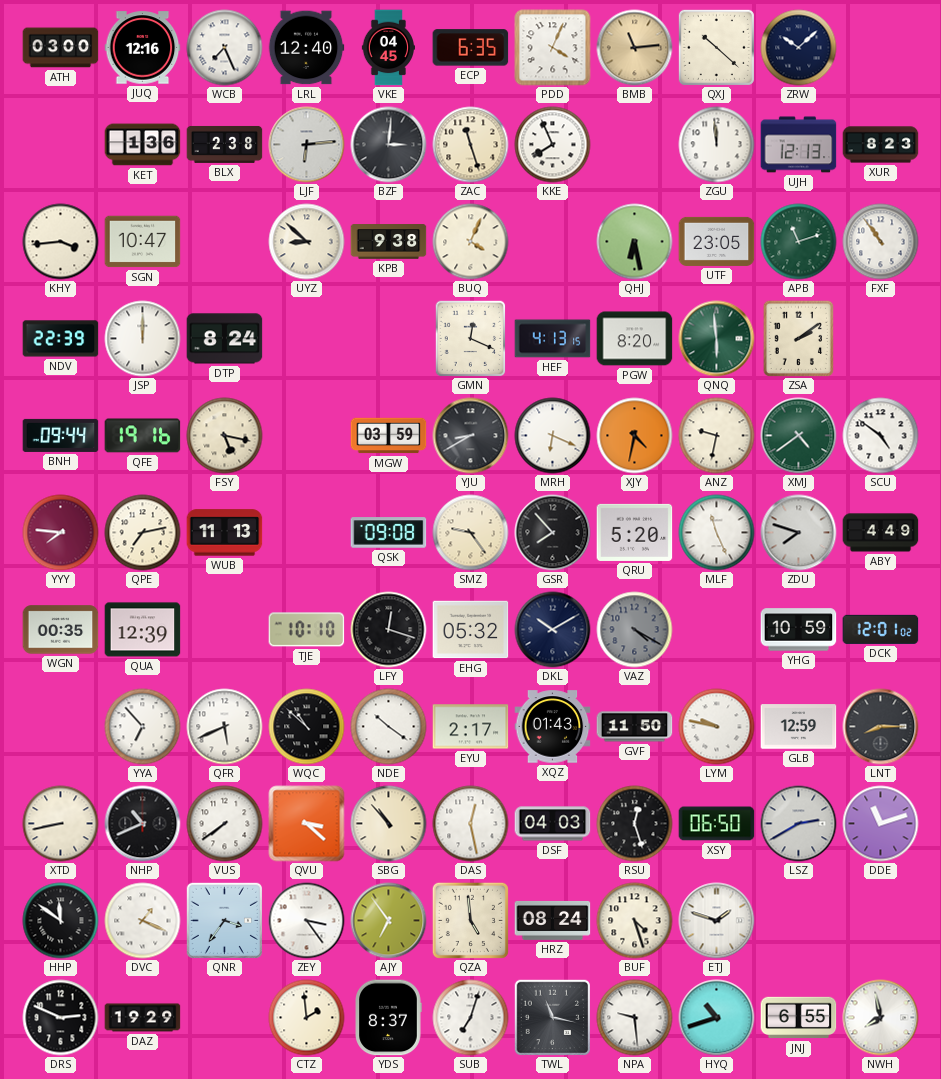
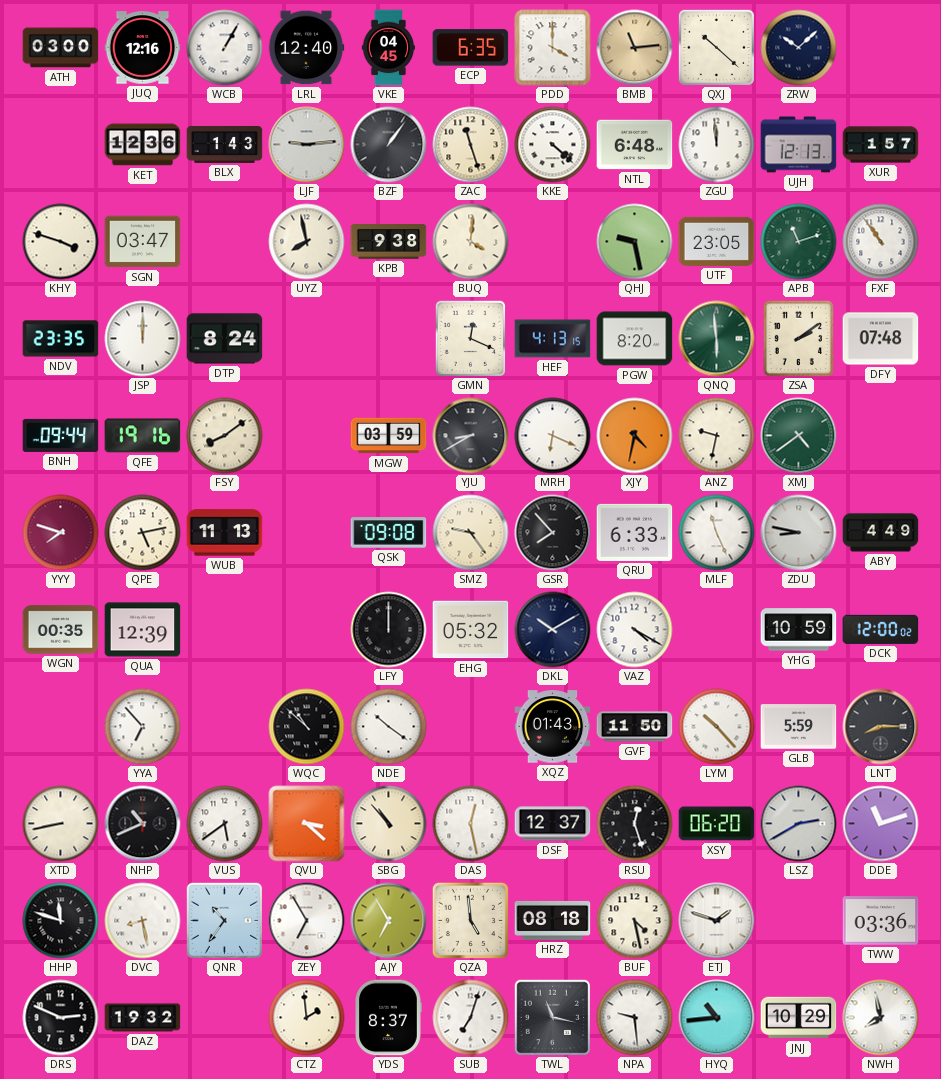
WCB: 7:26 -> 1:05
PDD: 4:04 -> 4:00
KET: 1:36 -> 12:36
BLX: 2:38 -> 1:43
LJF: 6:14 -> 9:14
BZF: 3:01 -> 1:06
KKE: 7:56 -> 4:22
NTL: none -> 6:48
XUR: 8:23 -> 1:57
KHY: 3:44 -> 3:48
SGN: 10:47 -> 03:47
UYZ: 8:52 -> 7:58
BUQ: 4:04 -> 4:01
QHJ: 6:28 -> 9:28
NDV: 22:39 -> 23:35
DFY: none -> 07:48
FSY: 5:17 -> 8:09
SCU: 4:51 -> none
YYY: 7:46 -> 7:48
QPE: 7:13 -> 5:13
QRU: 5:20 -> 6:33
ZDU: 7:48 -> 8:47
TJE: 10:10 -> none
LFY: 12:18 -> 12:00
VAZ dial: grey -> white
DCK: 12:01 -> 12:00
QFR: 5:41 -> none
EYU: 2:17 -> none
LYM: 9:47 -> 10:23
GLB: 12:59 -> 5:59
VUS: 7:39 -> 5:39
DSF: 04:03 -> 12:37
XSY: 06:50 -> 06:20
HHP: 11:51 -> 11:48
DVC: 1:19 -> 8:28
QNR: 3:36 -> 10:36
ZEY: 3:24 -> 6:55
AJY: 6:54 -> 6:55
HRZ: 08:24 -> 08:18
BUF: 4:27 -> 4:28
TWW: none -> 03:36
DAZ: 19:29 -> 19:32
HYQ: 10:42 -> 10:44
JNJ: 6:55 -> 10:29
